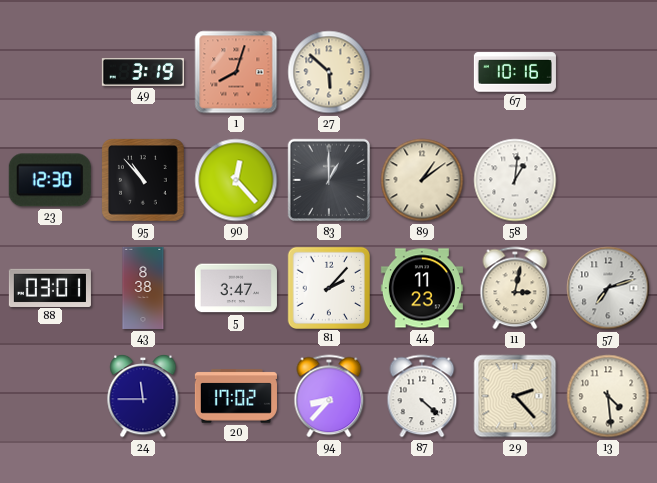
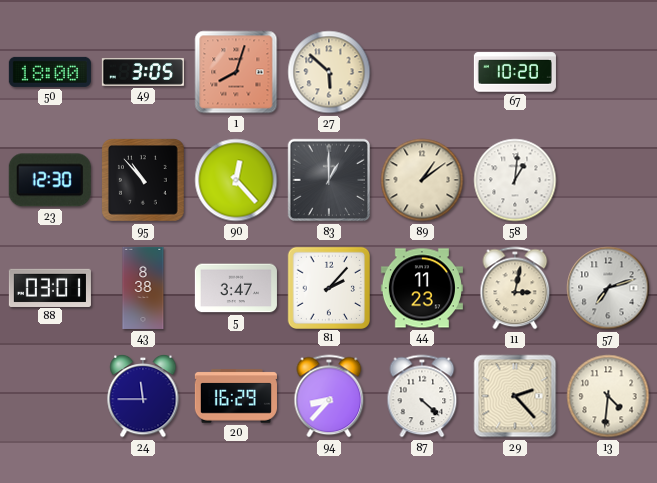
50: none -> 18:00
49: 3:19 -> 3:05
67: 10:16 -> 10:20
20: 17:02 -> 16:29
13: 4:29 -> 4:31
